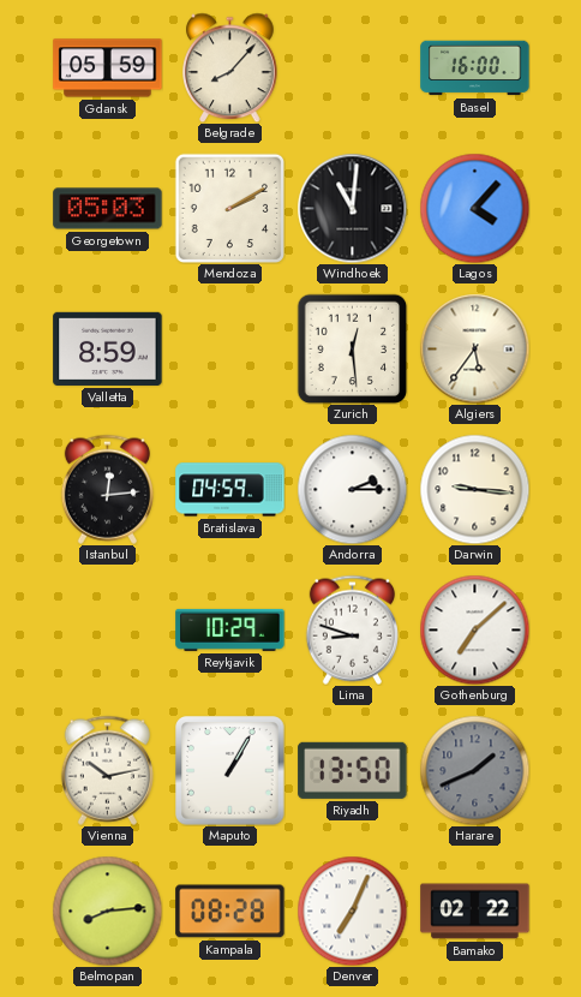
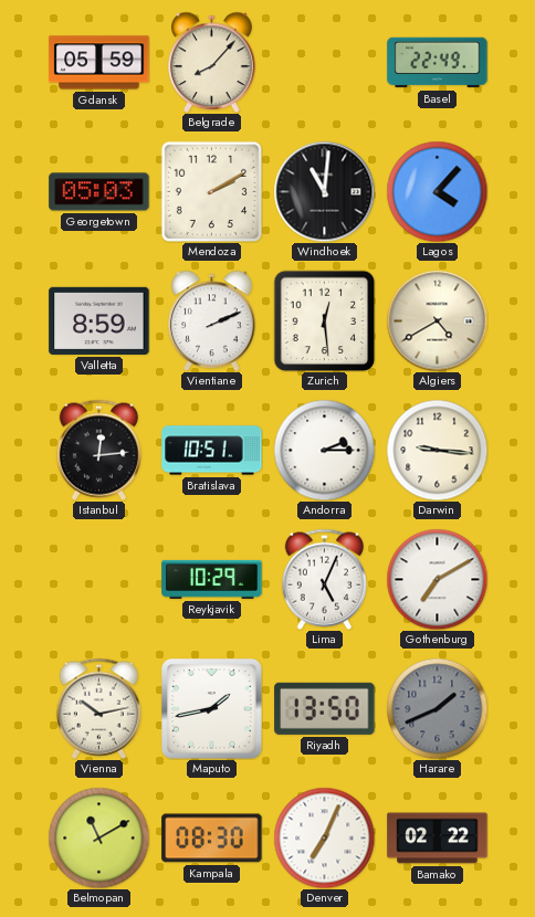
Basel: 16:00 -> 22:49
Vientiane: none -> 2:11
Algiers: 5:36 -> 4:40
Bratislava: 04:59 -> 10:51
Lima: 8:48 -> 5:04
Gothenburg: 7:08 -> 7:10
Maputo: 1:05 -> 1:43
Belmopan: 8:14 -> 11:10
Kampala: 08:28 -> 08:30
